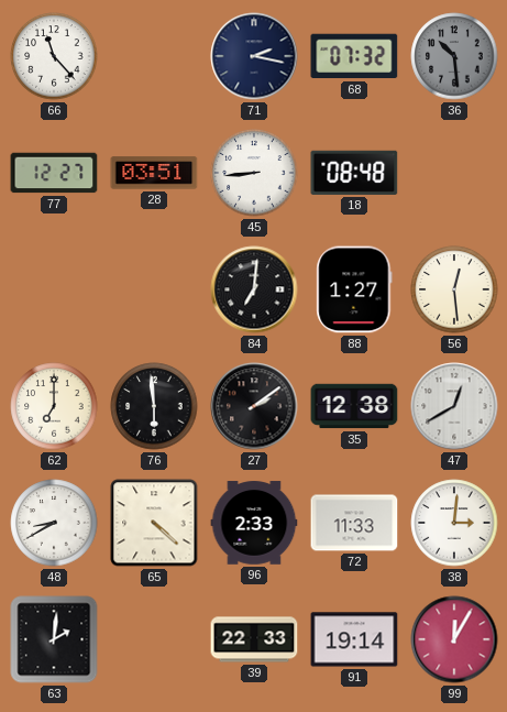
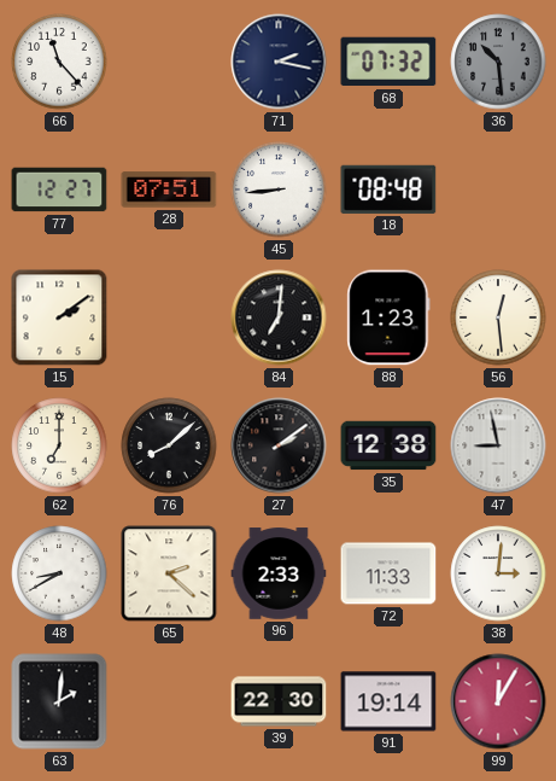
28: 03:51 -> 07:51
15: none -> 2:09
88: 1:27 -> 1:23
76: 5:59 -> 8:08
47: 12:40 -> 8:58
65: 4:22 -> 2:22
39: 22:33 -> 22:30
